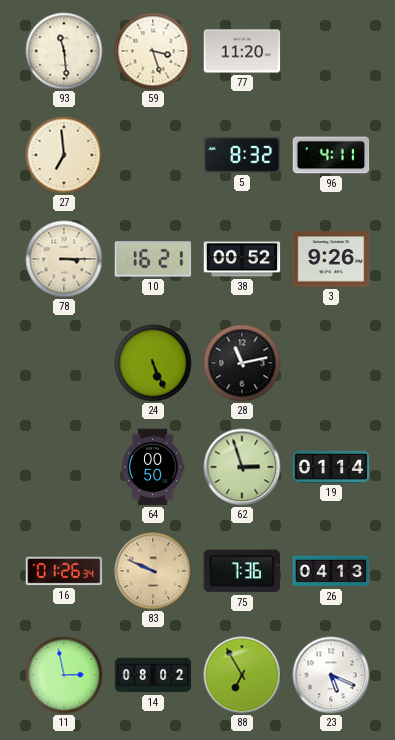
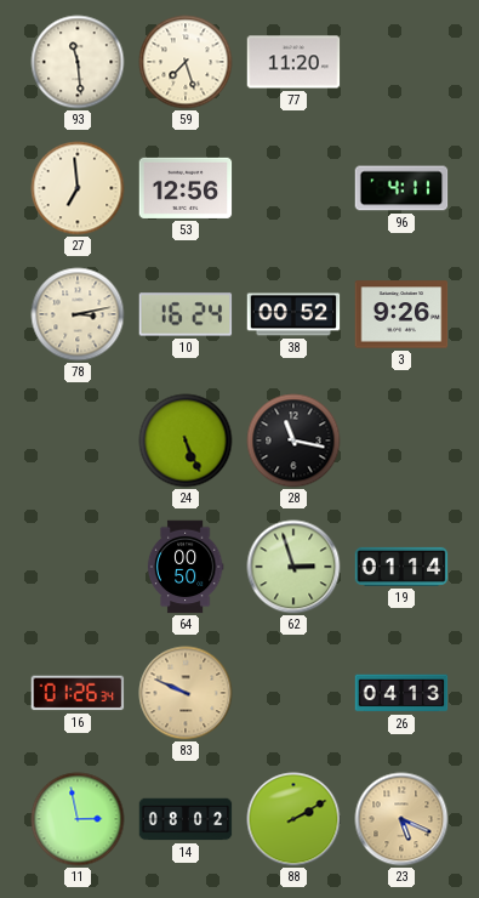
59: 3:27 -> 7:27
53: none -> 12:56
5: 8:32 -> none
78: 3:15 -> 3:13
10: 16:21 -> 16:24
28: 11:13 -> 11:17
75: 7:36 -> none
88: 6:55 -> 2:10
23 dial: white -> champagne
